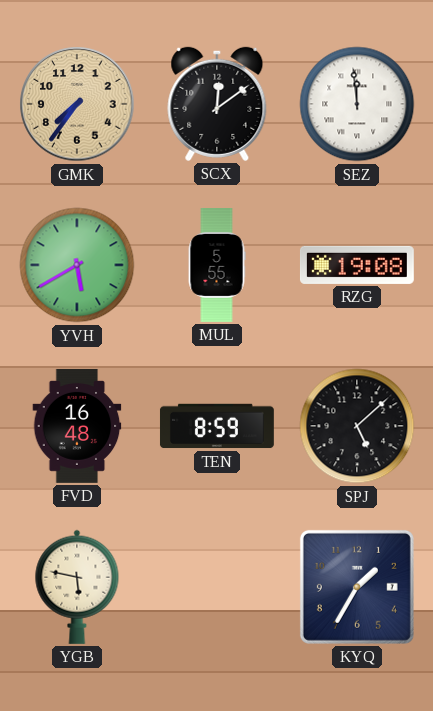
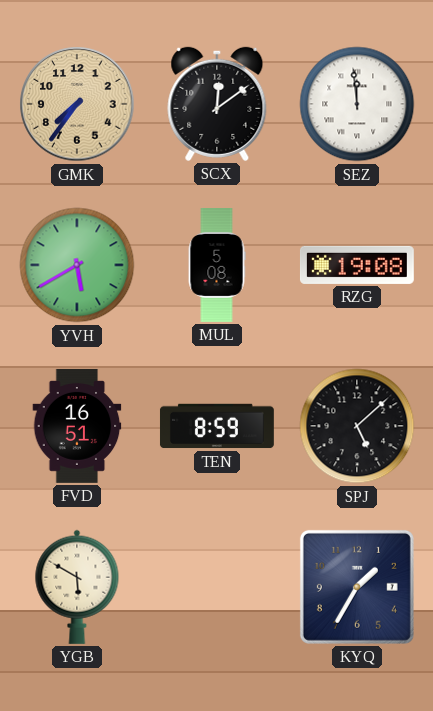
MUL: 5:55 -> 5:08
FVD: 16:48 -> 16:51
YGB: 5:47 -> 5:50
